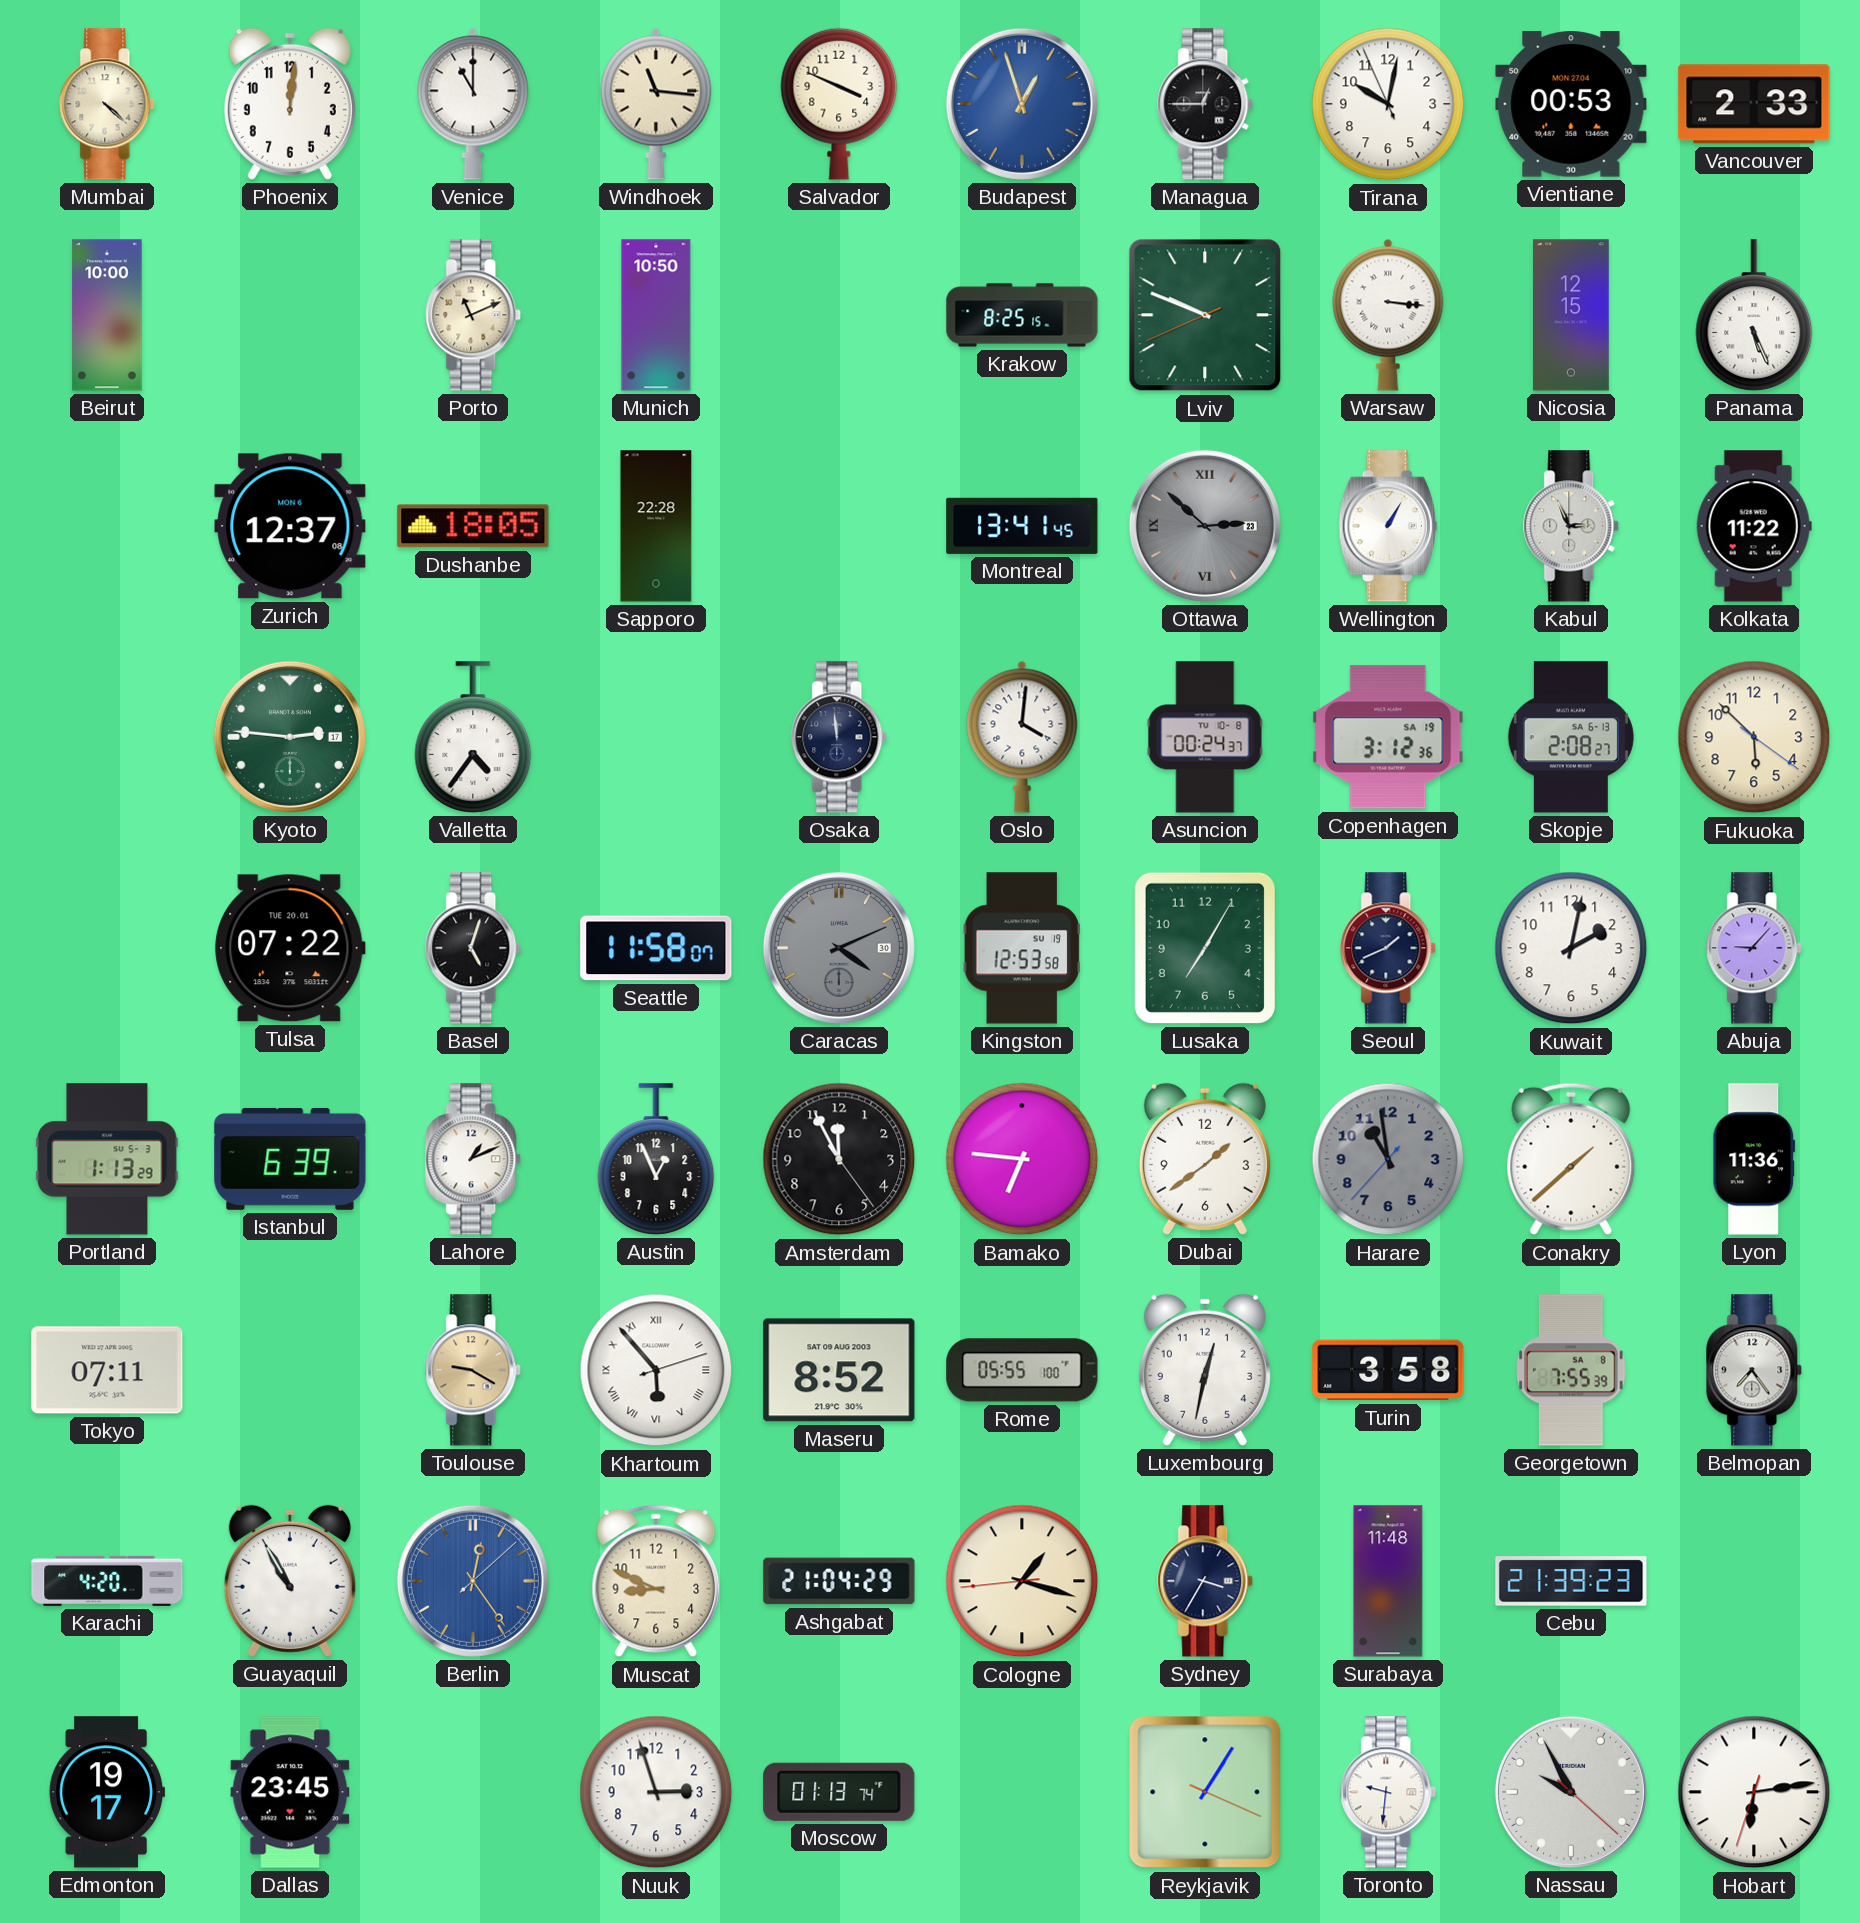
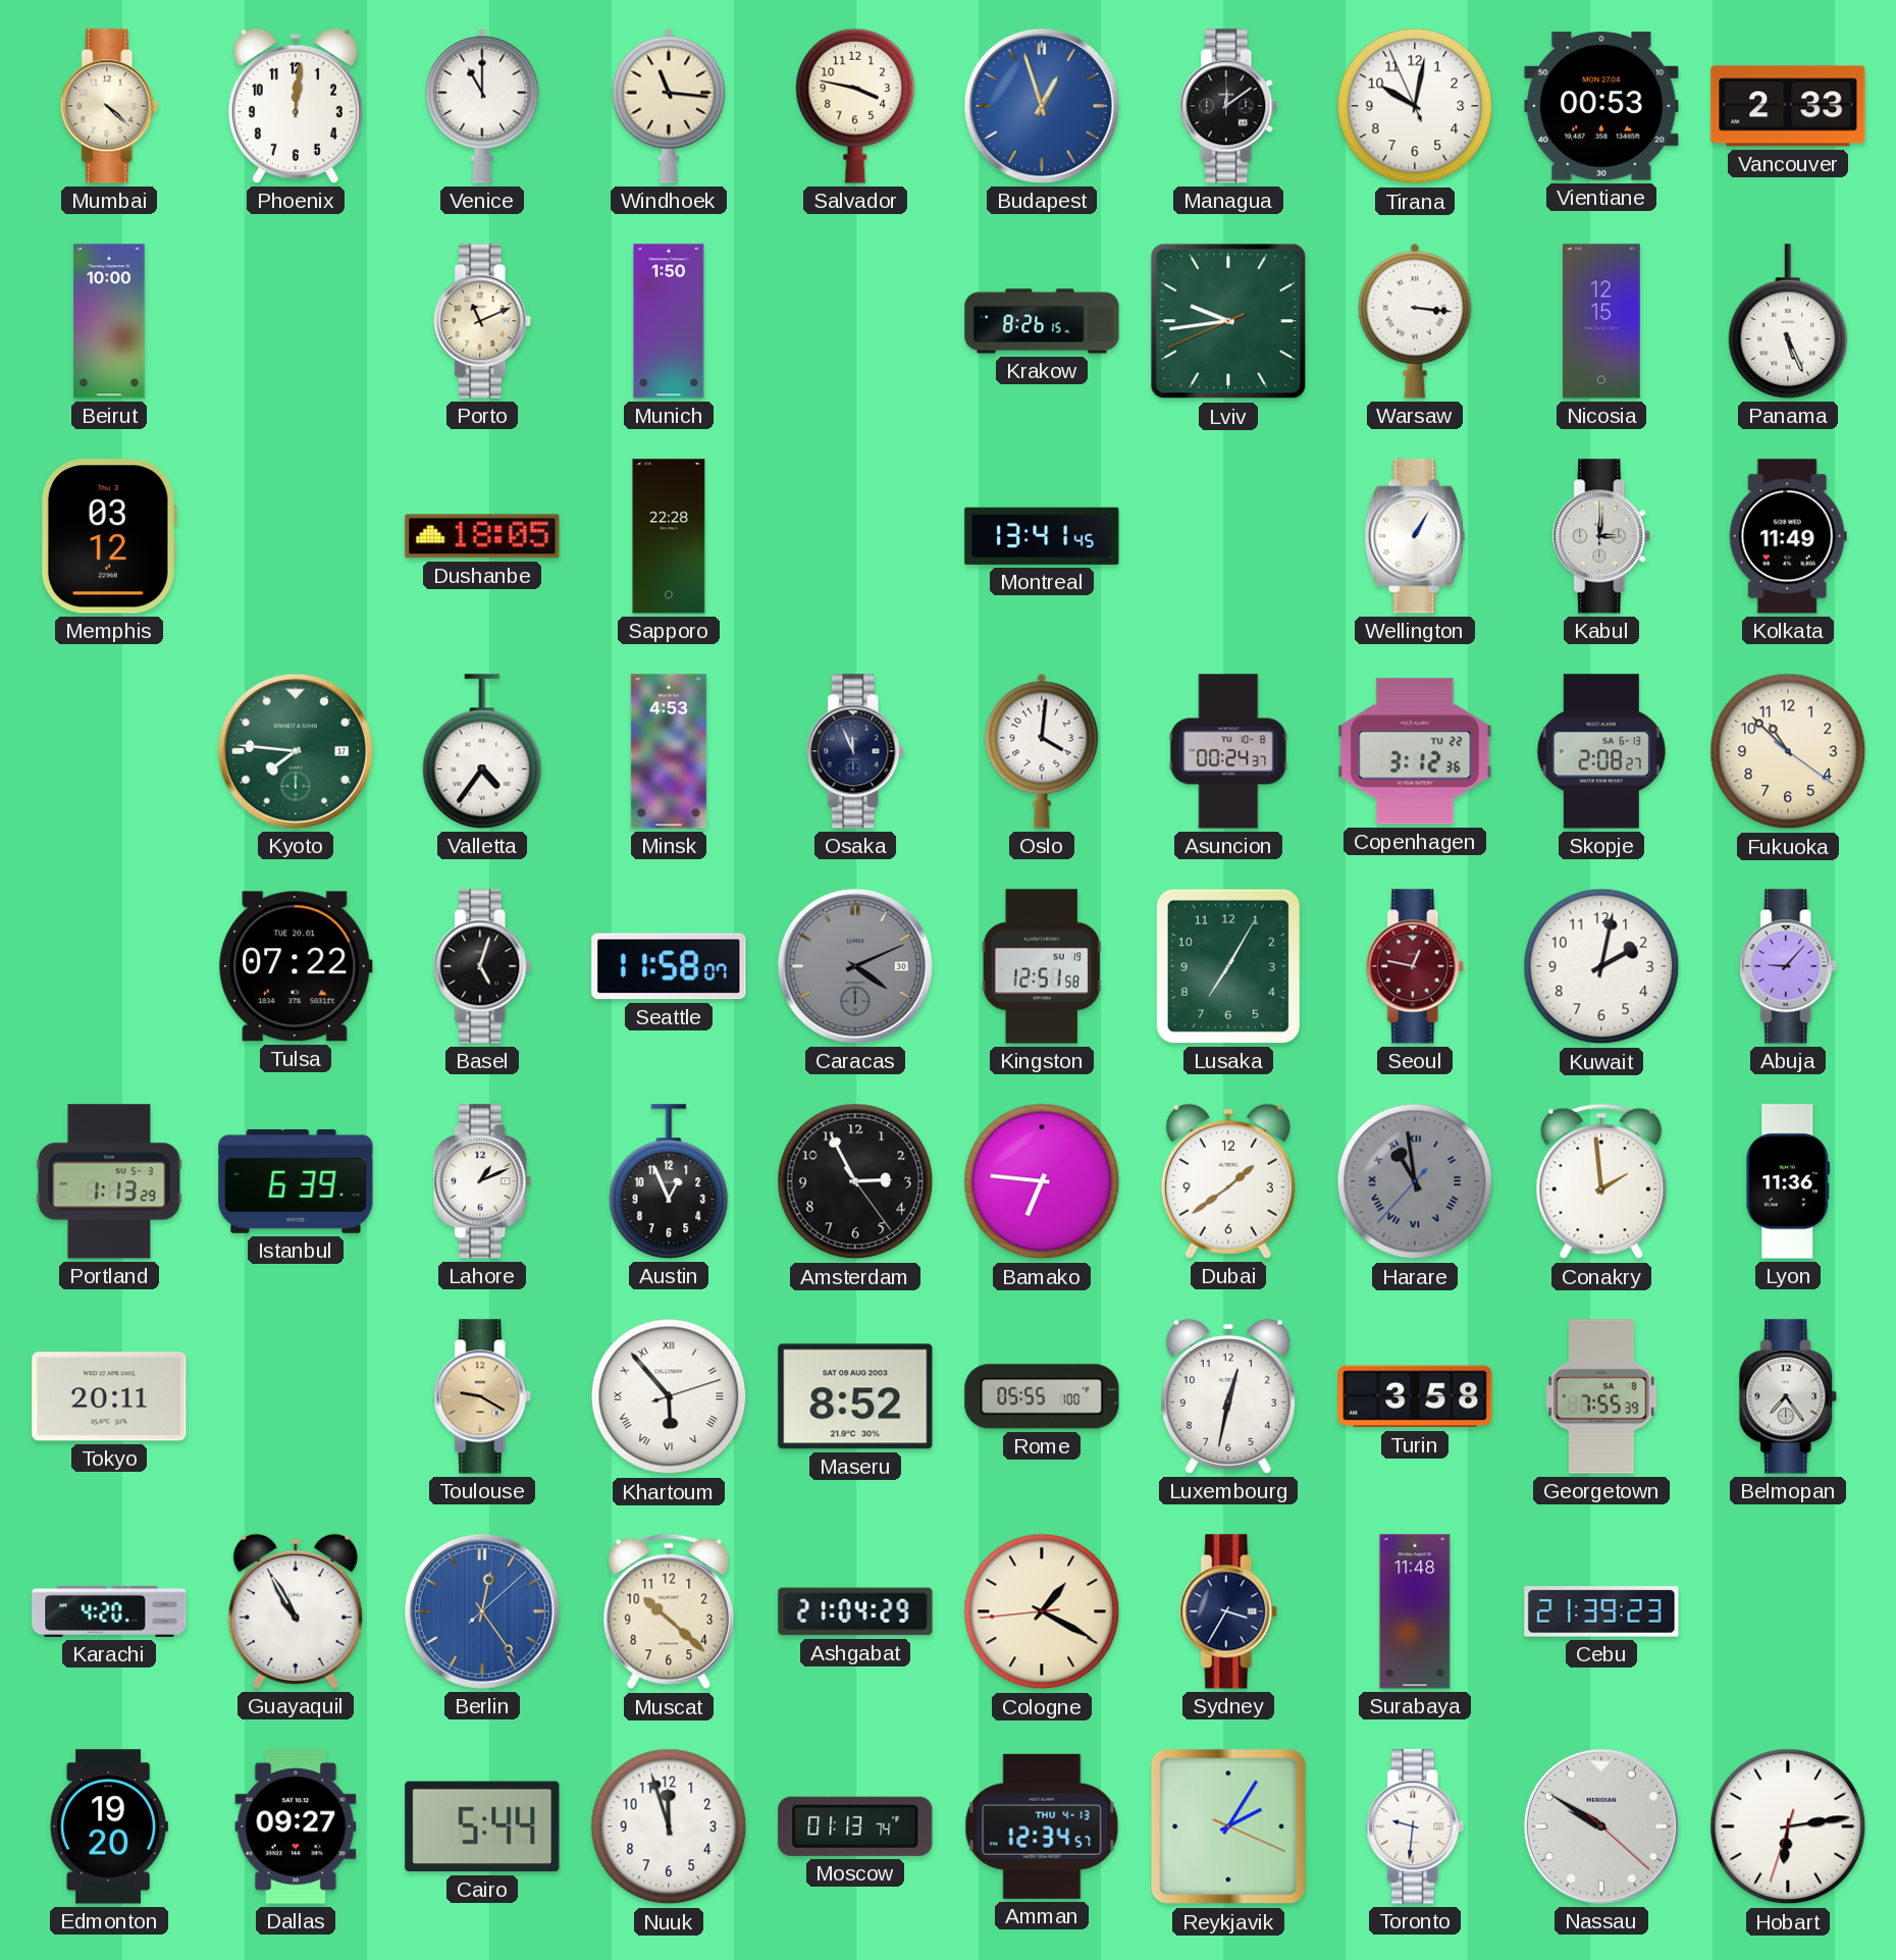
Salvador: 3:49 -> 3:47
Managua: 12:45 -> 12:09
Munich: 10:50 -> 1:50
Krakow: 8:25 -> 8:26
Lviv: 9:48 -> 9:43
Memphis: none -> 03:12
Zurich: 12:37 -> none
Ottawa: 2:52 -> none
Kabul: 2:56 -> 3:01
Kolkata: 11:22 -> 11:49
Kyoto: 2:46 -> 7:46
Minsk: none -> 4:53
Osaka: 11:59 -> 11:56
Copenhagen date: SA 19 -> TU 22
Fukuoka: 5:52 -> 10:52
Kingston: 12:53 -> 12:51
Seoul: 1:41 -> 12:47
Seoul dial: navy -> burgundy
Amsterdam: 11:55 -> 2:55
Harare numerals: Arabic -> Roman
Conakry: 1:38 -> 1:59
Tokyo: 07:11 -> 20:11
Muscat: 8:49 -> 10:22
Cologne: 1:17 -> 1:19
Edmonton: 19:17 -> 19:20
Dallas: 23:45 -> 09:27
Cairo: none -> 5:44
Nuuk: 2:57 -> 11:57
Amman: none -> 12:34
Reykjavik: 1:05 -> 2:05
Nassau: 9:55 -> 9:50
